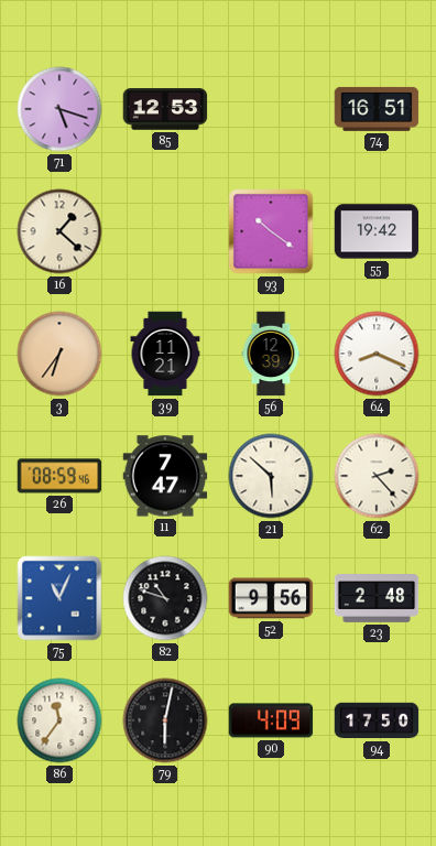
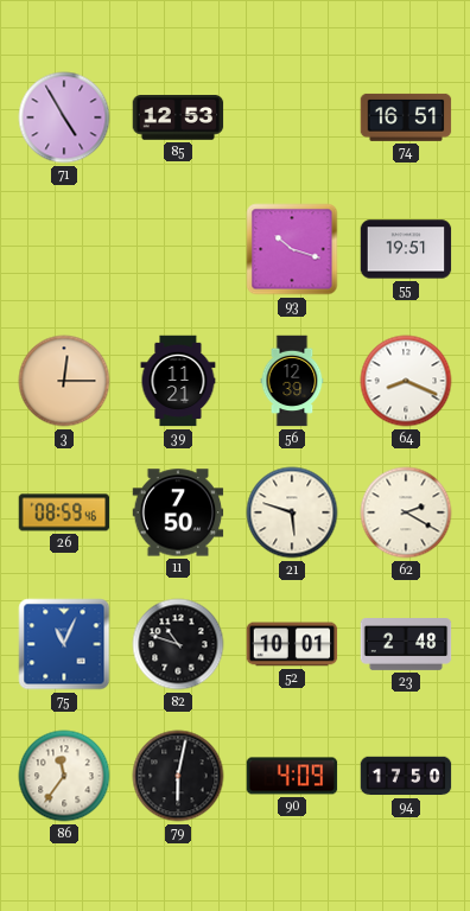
71: 5:18 -> 4:55
16: 1:22 -> none
93: 10:21 -> 10:18
55: 19:42 -> 19:51
3: 6:36 -> 12:15
11: 7:47 -> 7:50
21: 5:52 -> 5:48
62: 2:23 -> 2:20
52: 9:56 -> 10:01
